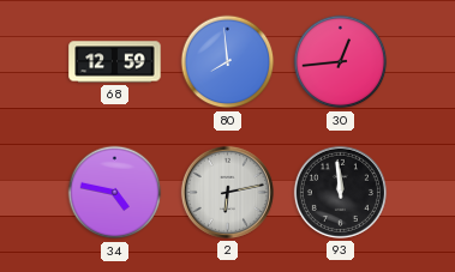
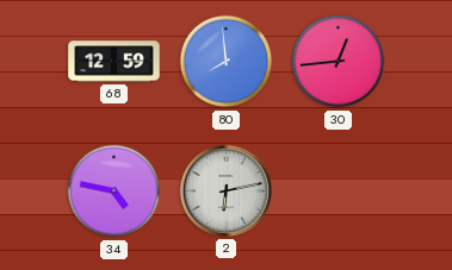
93: 11:59 -> none
